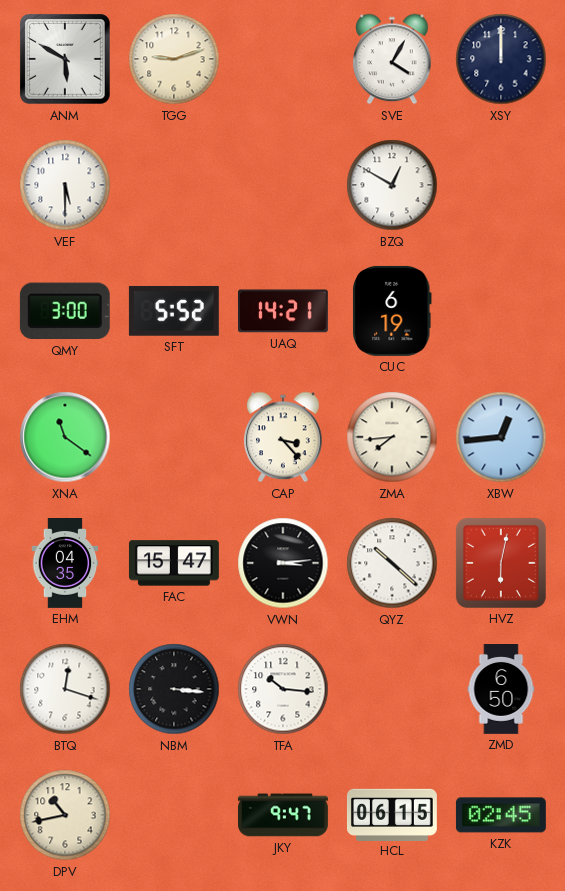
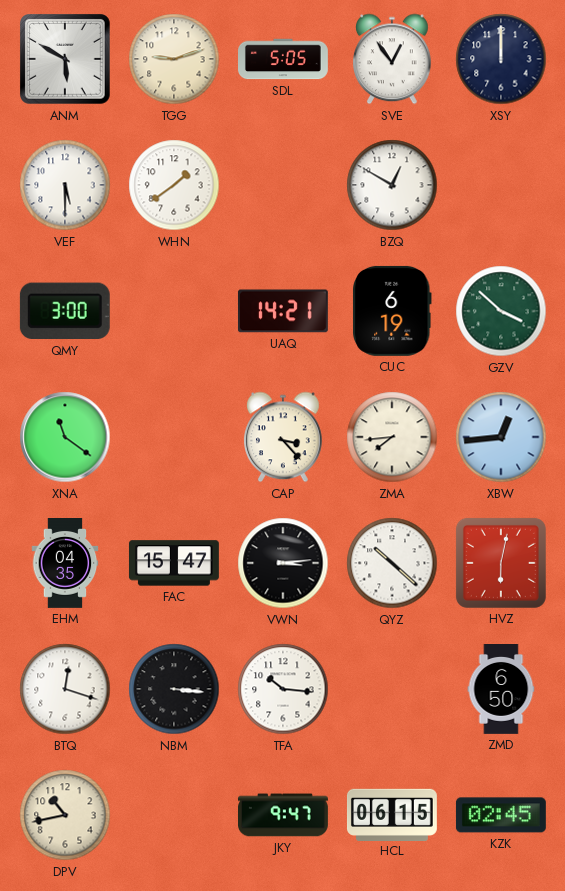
SDL: none -> 5:05
SVE: 4:05 -> 12:54
WHN: none -> 1:39
SFT: 5:52 -> none
GZV: none -> 3:52
